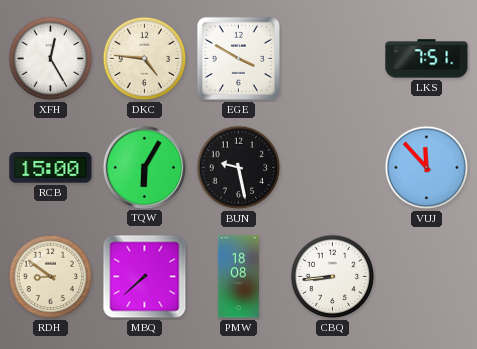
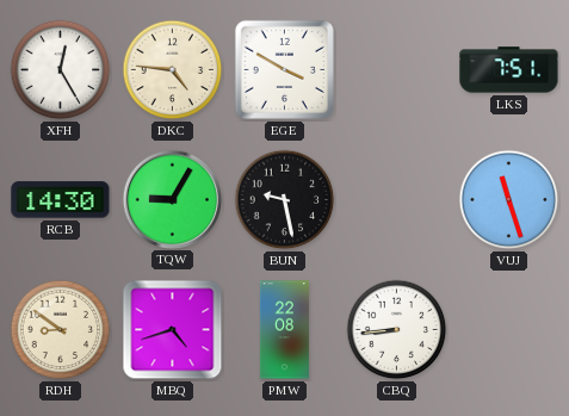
RCB: 15:00 -> 14:30
TQW: 6:05 -> 9:05
VUJ: 11:53 -> 11:27
MBQ: 7:38 -> 4:42
PMW: 18:08 -> 22:08
